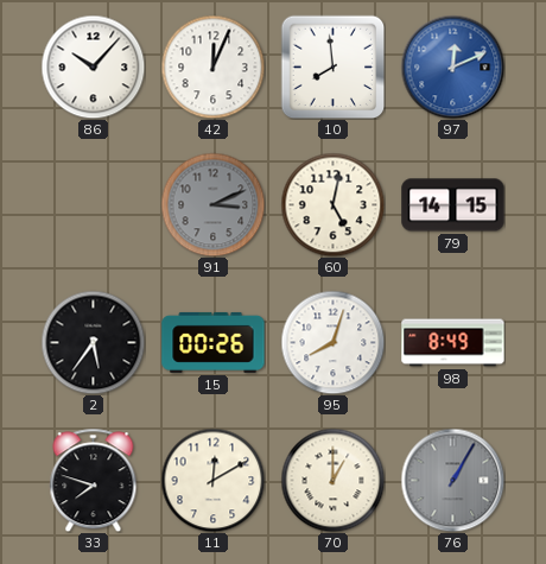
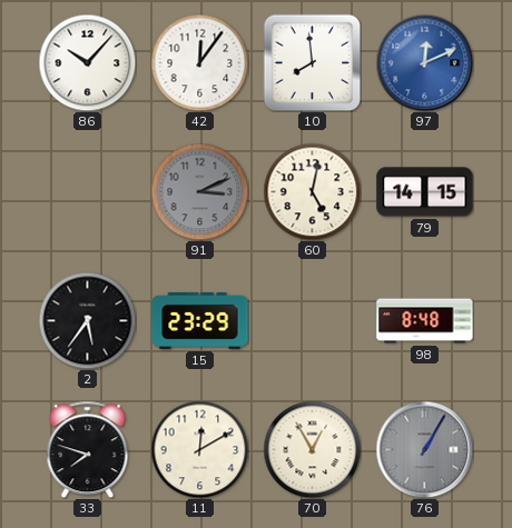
42: 12:04 -> 12:06
15: 00:26 -> 23:29
95: 8:03 -> none
98: 8:49 -> 8:48
70: 1:00 -> 12:55
